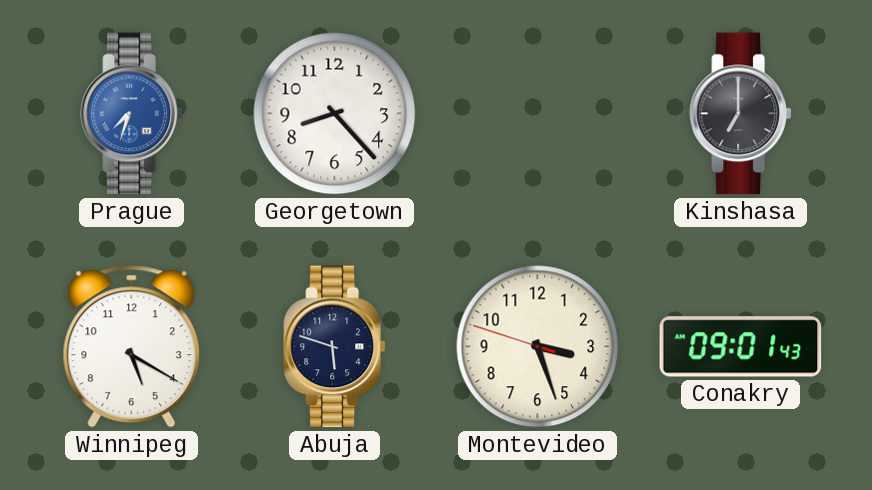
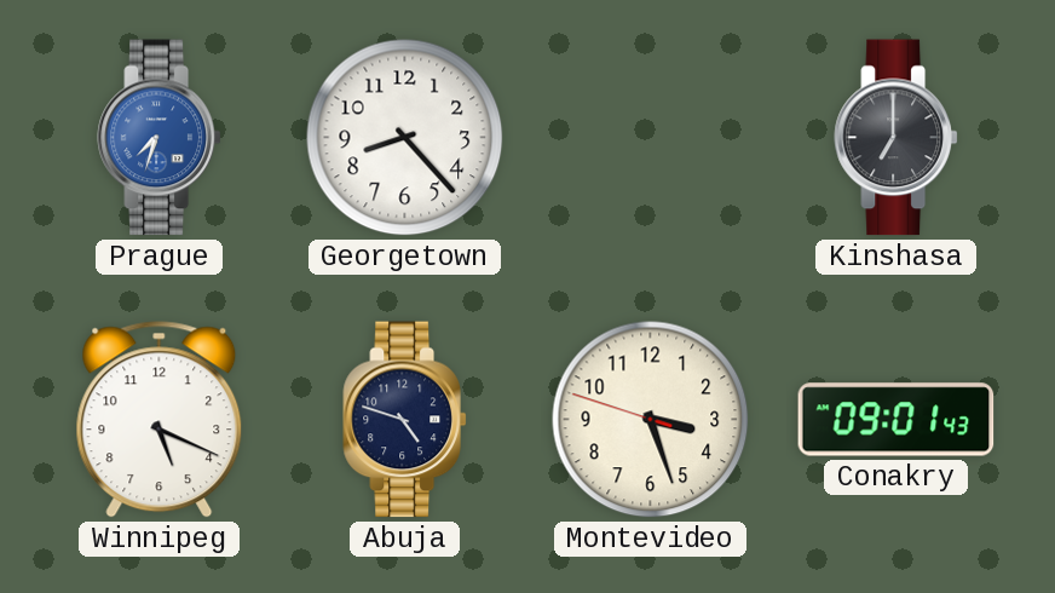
Winnipeg: 5:20 -> 5:19
Abuja: 5:48 -> 4:48
